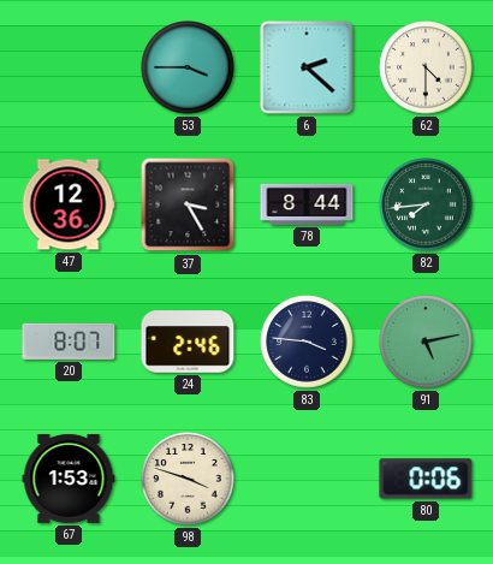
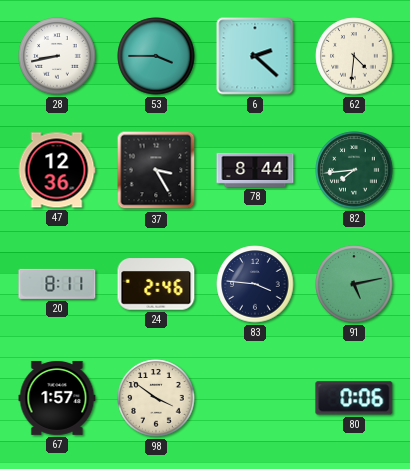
28: none -> 8:43
62: 4:30 -> 4:31
20: 8:07 -> 8:11
67: 1:53 -> 1:57
98: 3:48 -> 3:51
